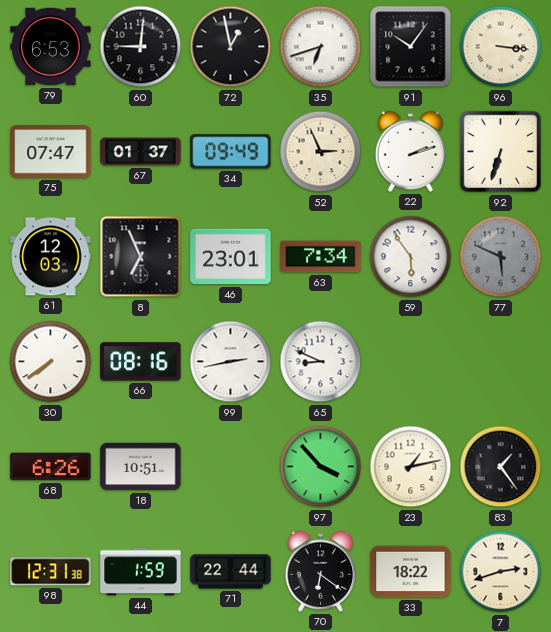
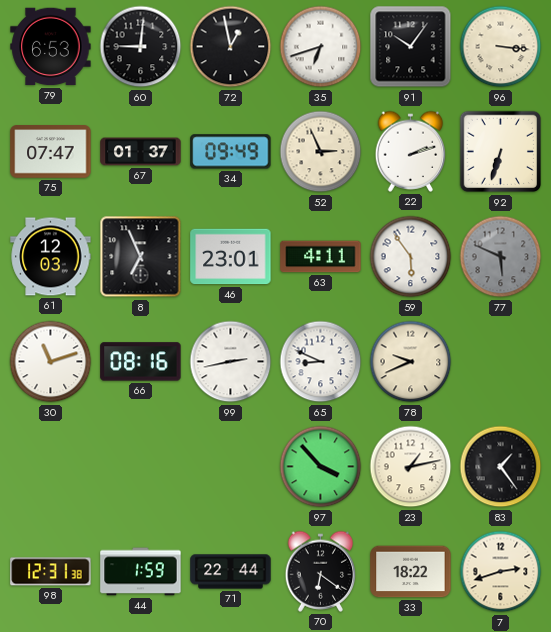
63: 7:34 -> 4:11
30: 7:39 -> 11:12
78: none -> 9:41
68: 6:26 -> none
18: 10:51 -> none
